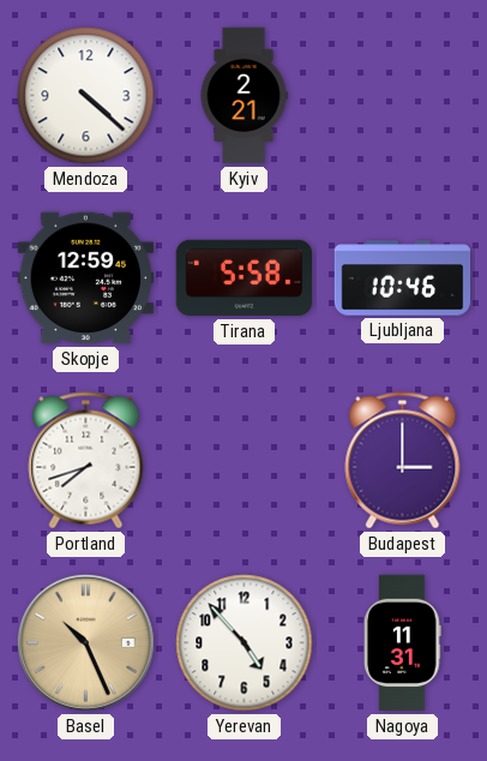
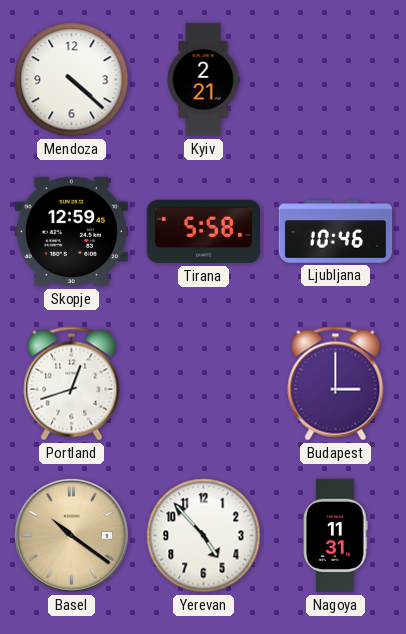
Portland: 7:42 -> 12:42
Basel: 10:26 -> 10:21
